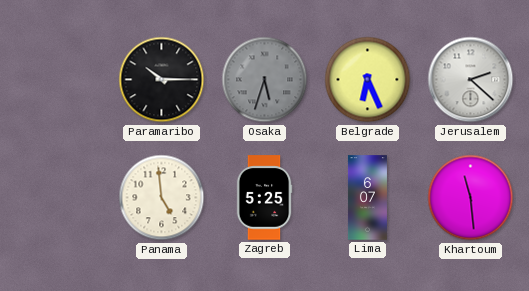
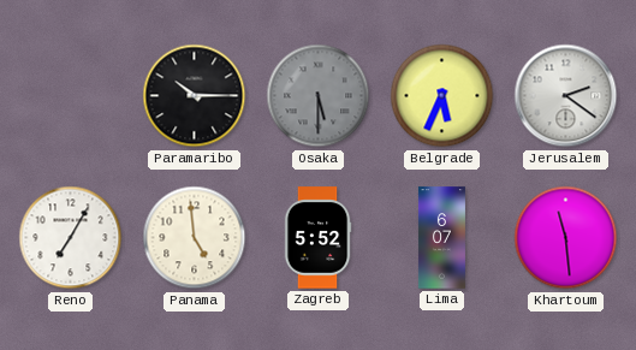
Osaka: 5:33 -> 5:30
Belgrade: 6:26 -> 5:34
Jerusalem: 2:22 -> 2:21
Reno: none -> 7:05
Zagreb: 5:25 -> 5:52
